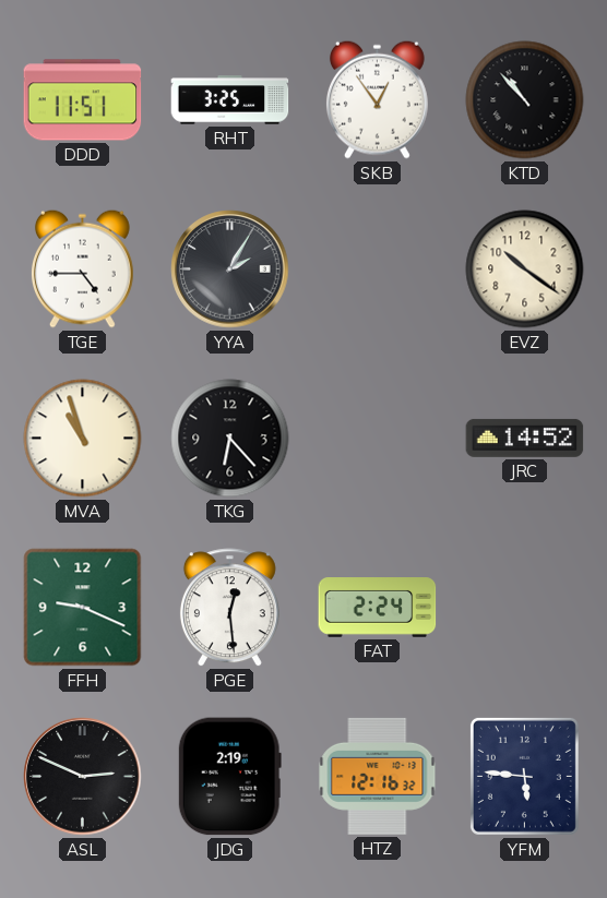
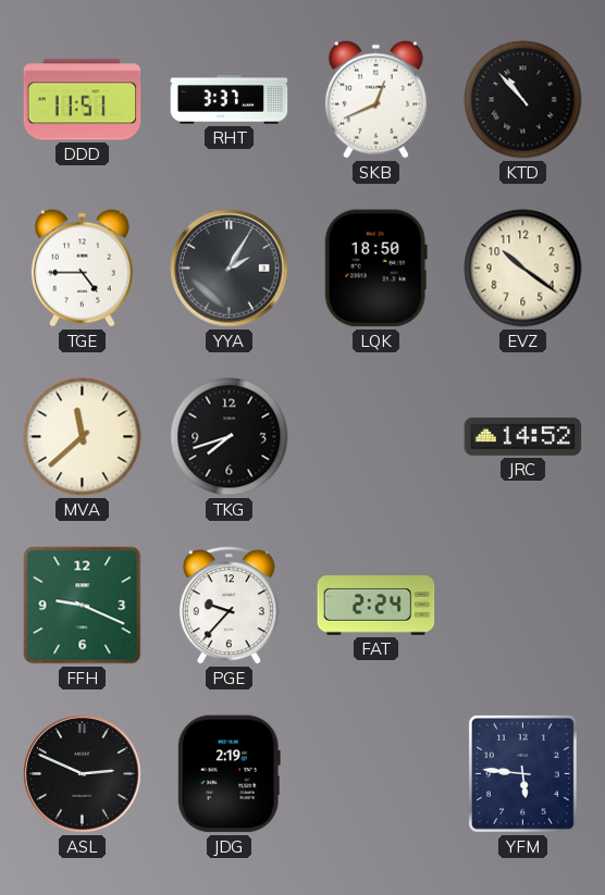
RHT: 3:25 -> 3:37
SKB: 12:54 -> 12:41
LQK: none -> 18:50
MVA: 10:57 -> 11:38
TKG: 6:23 -> 7:42
PGE: 12:29 -> 9:37
HTZ: 12:16 -> none
